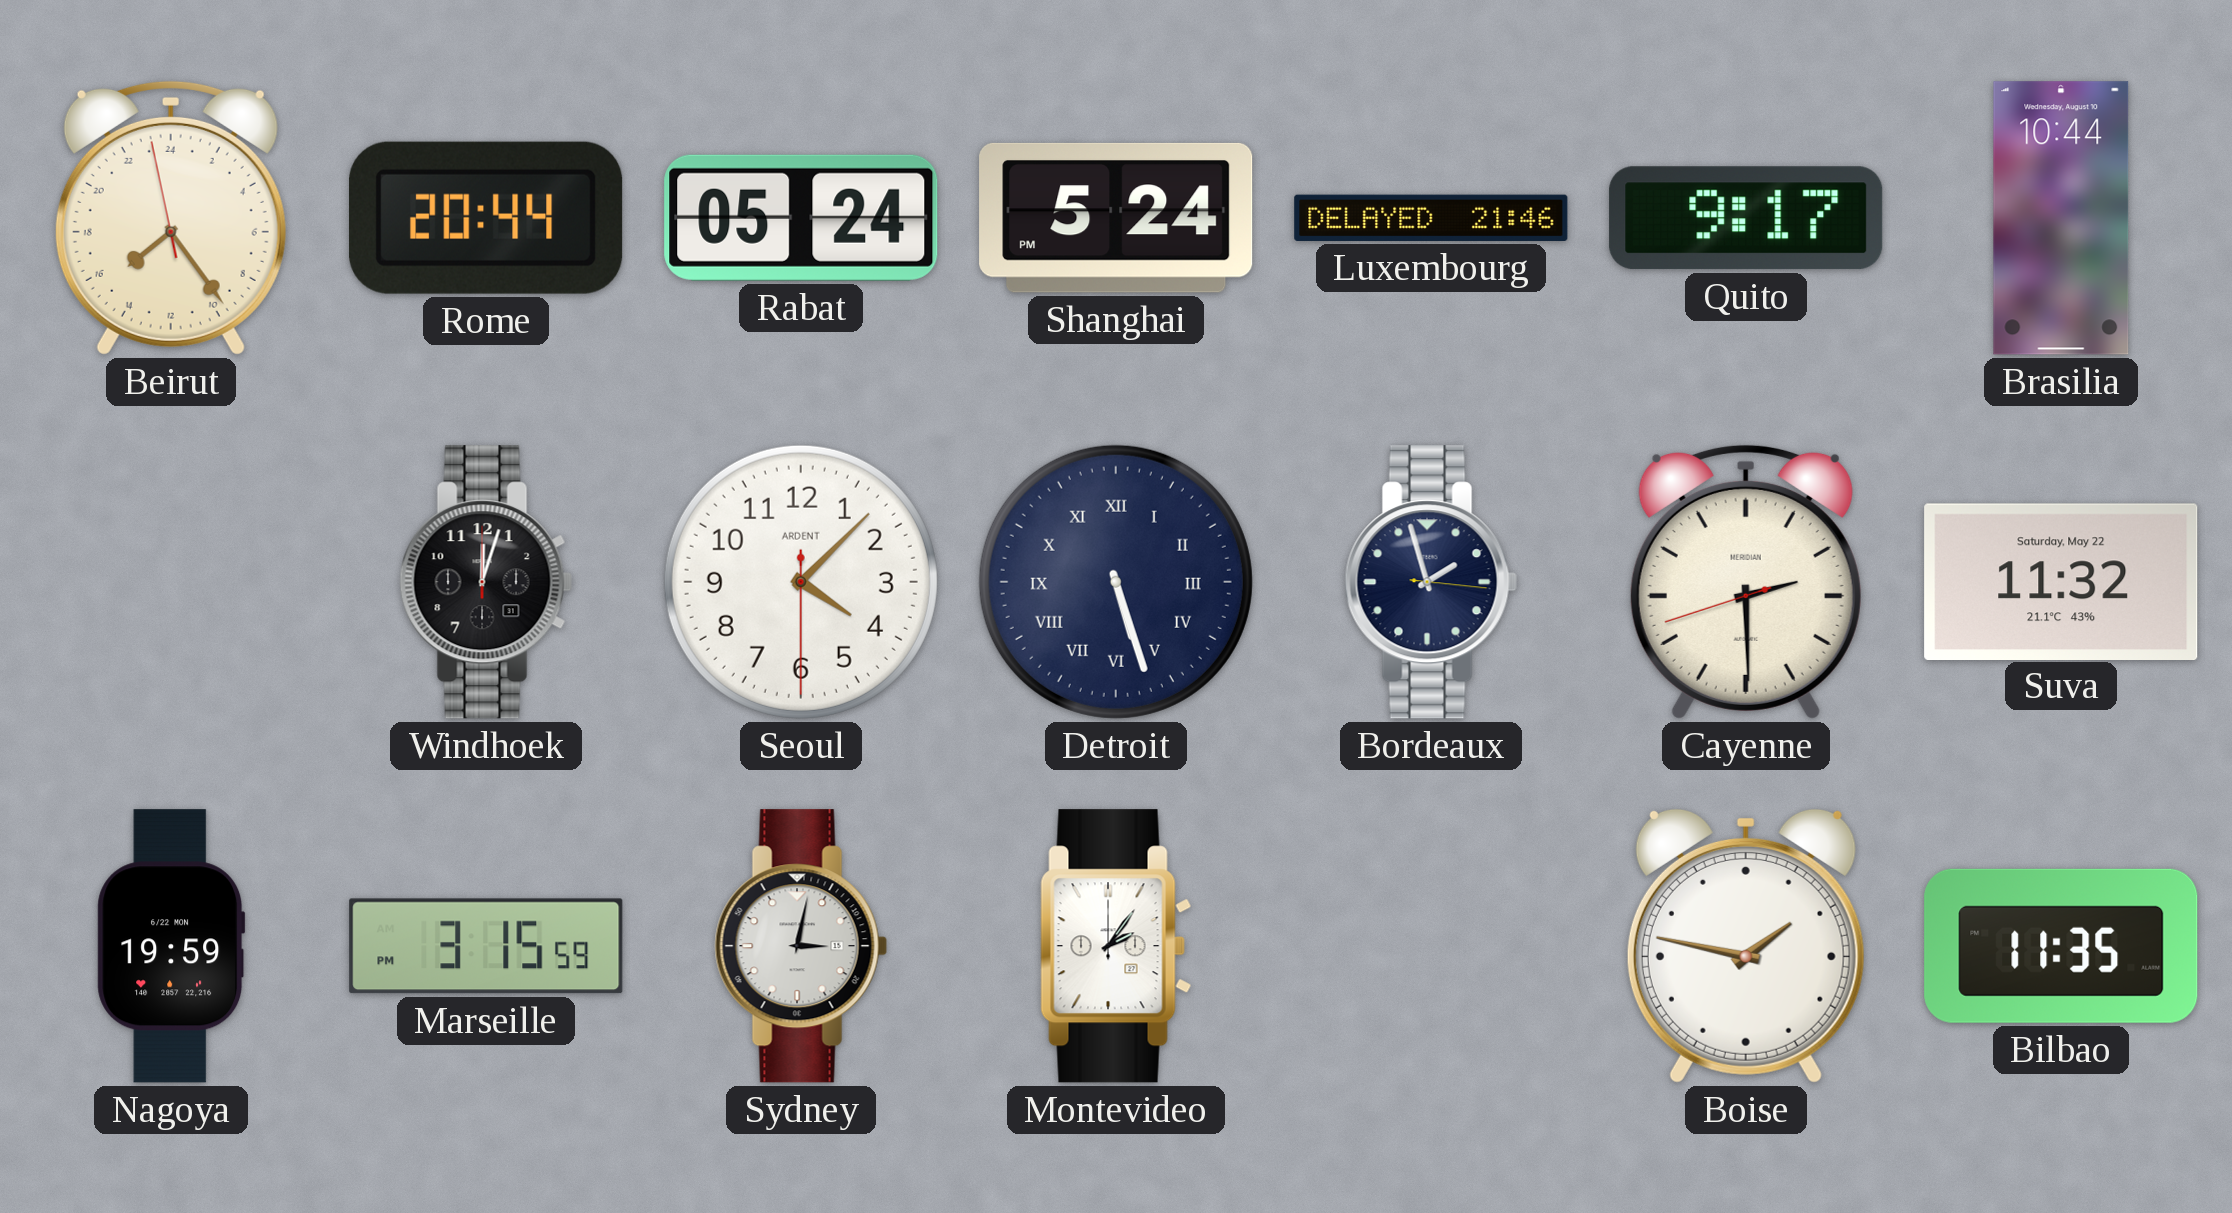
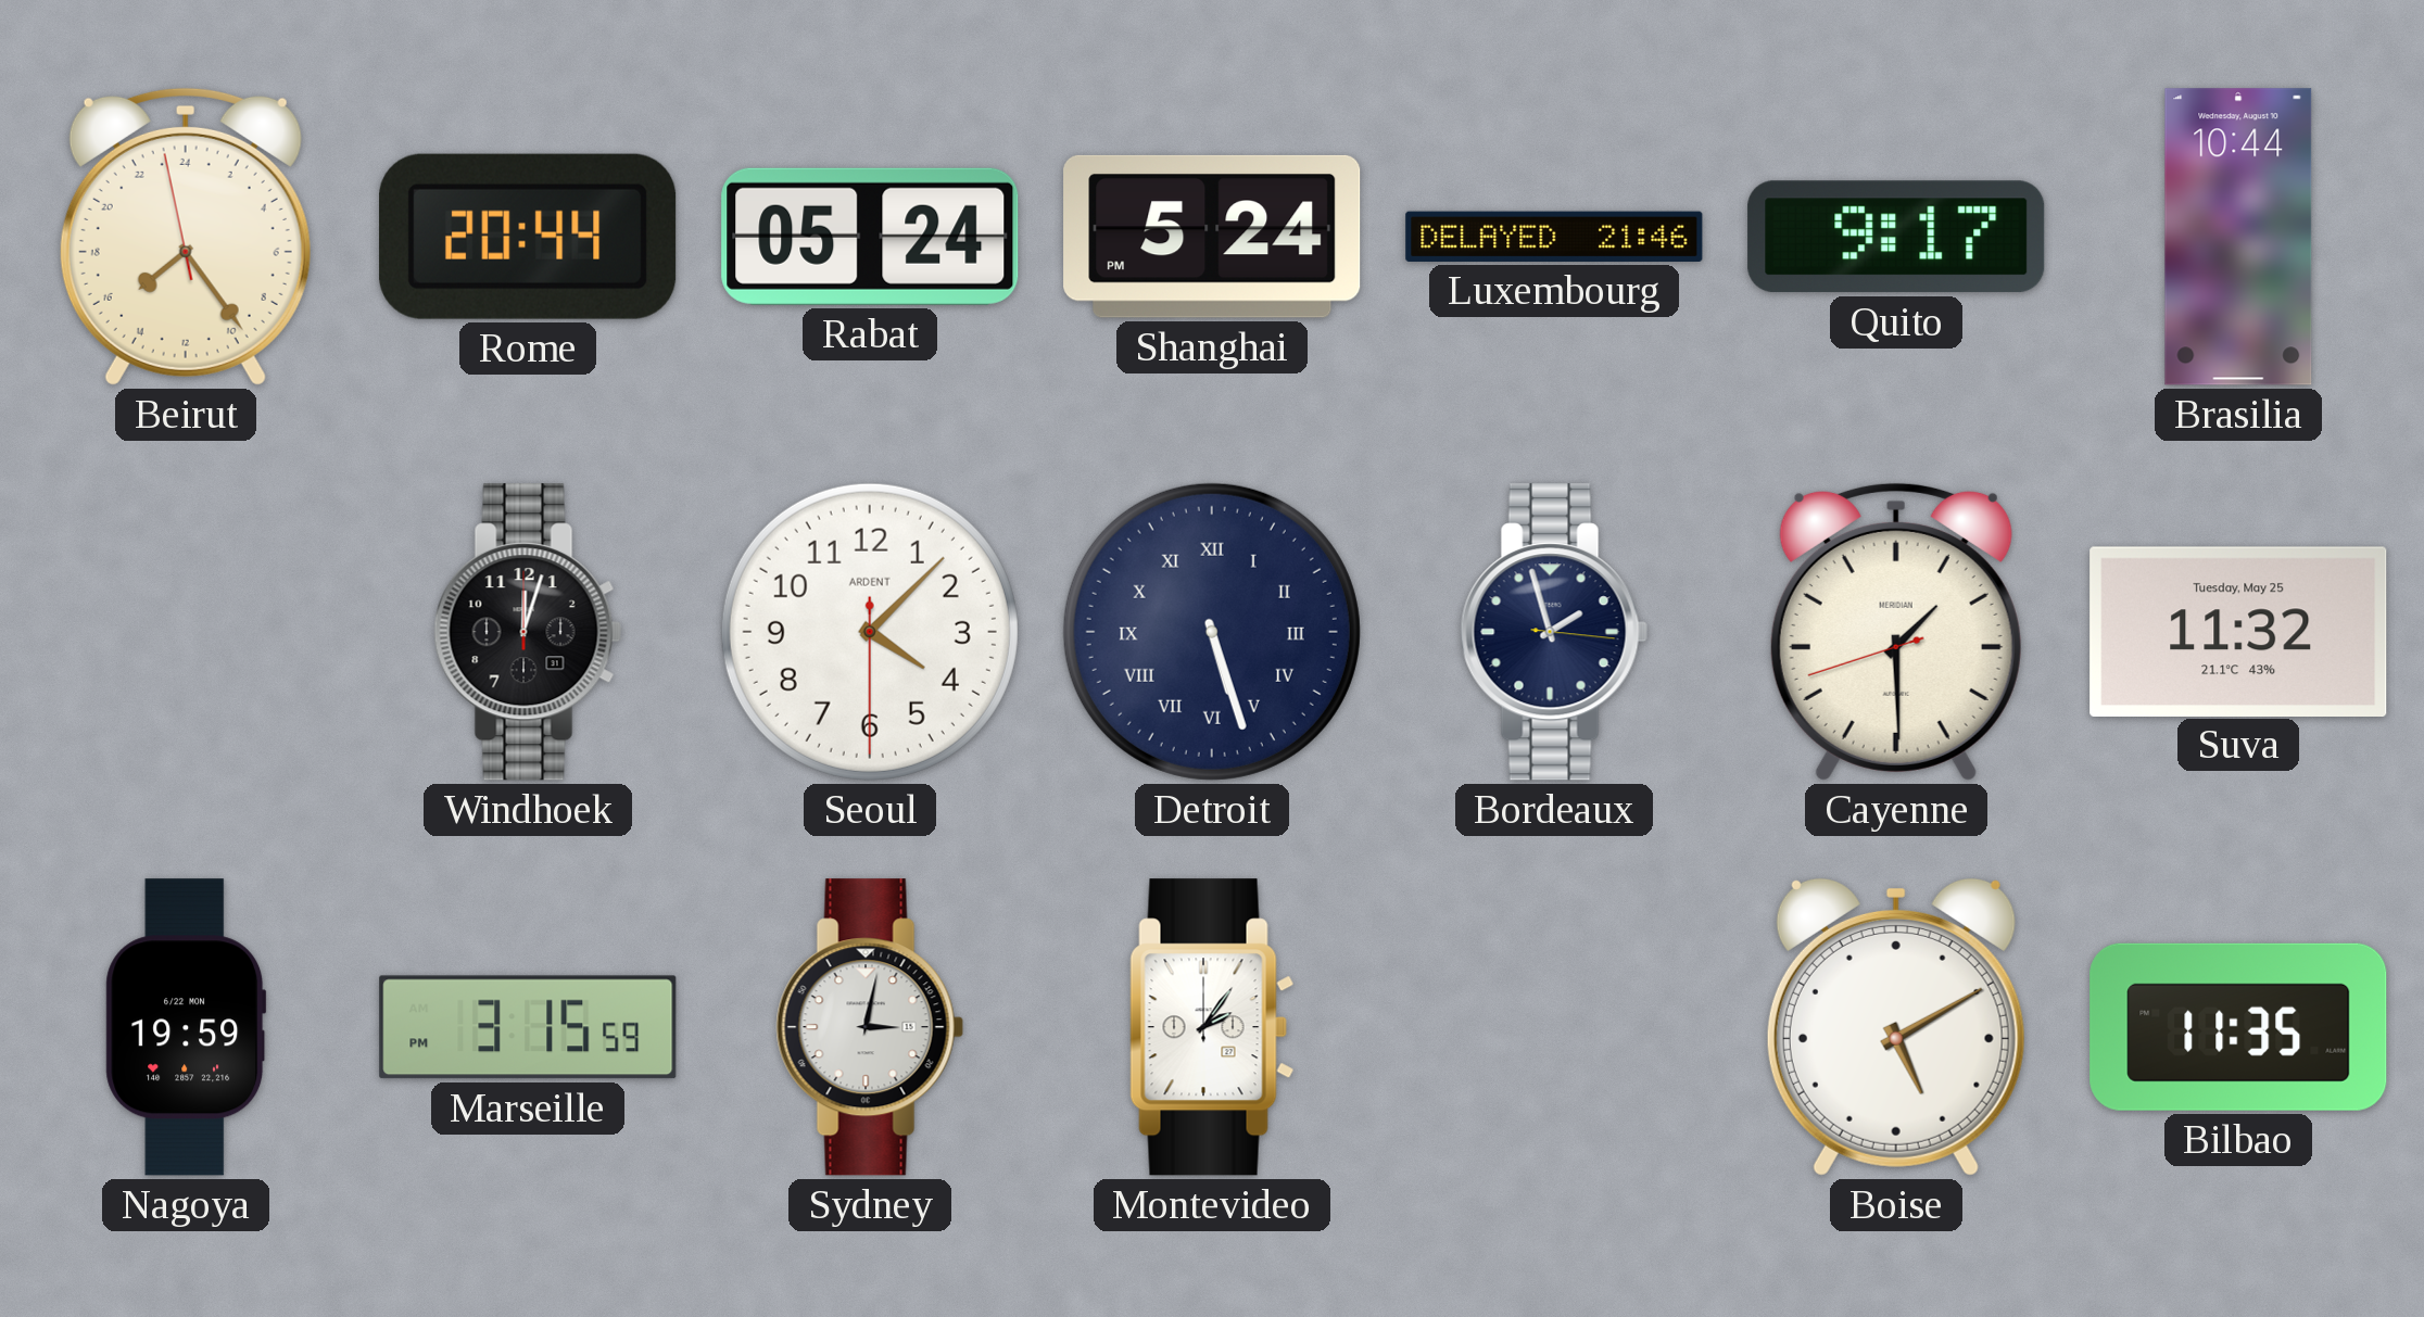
Cayenne: 2:29 -> 1:29
Suva date: Saturday, May 22 -> Tuesday, May 25
Boise: 1:47 -> 5:10
